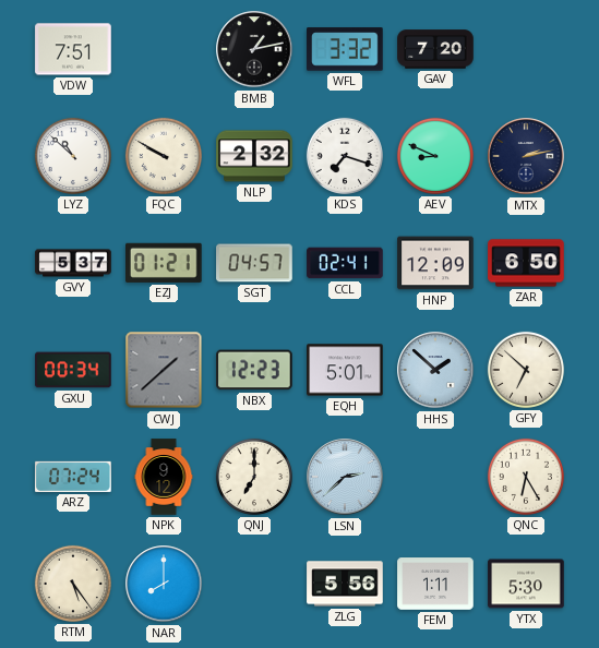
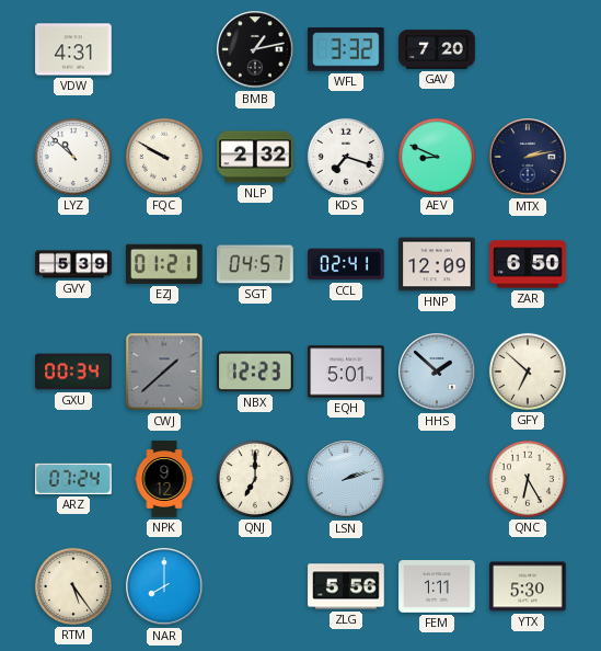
VDW: 7:51 -> 4:31
GVY: 5:37 -> 5:39
LSN: 2:38 -> 2:12
